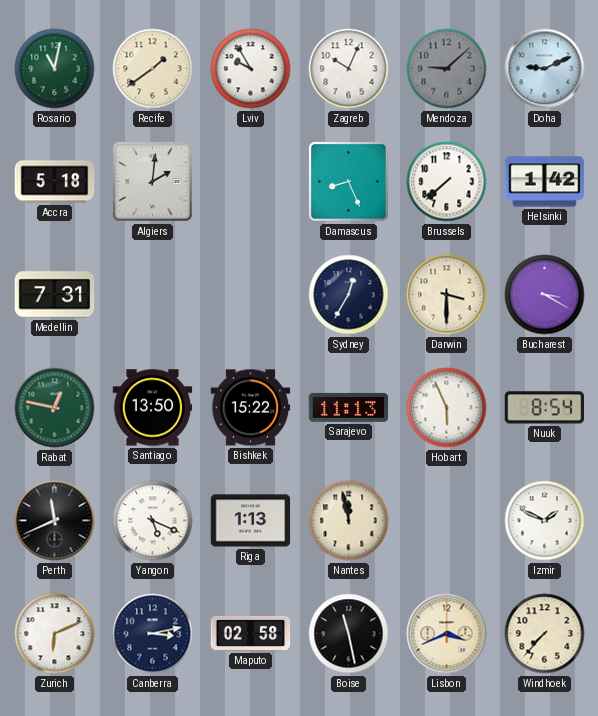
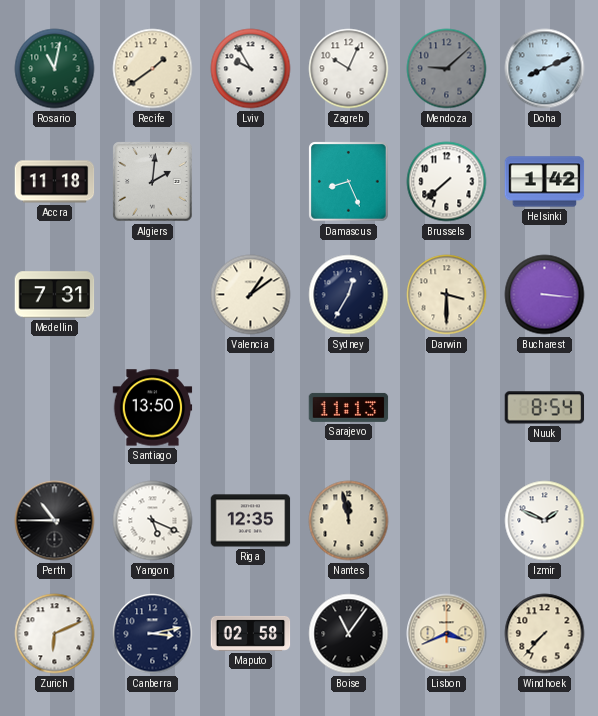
Doha: 9:11 -> 8:11
Accra: 5:18 -> 11:18
Valencia: none -> 1:09
Bucharest: 3:20 -> 3:16
Rabat: 12:47 -> none
Bishkek: 15:22 -> none
Hobart: 5:56 -> none
Perth: 11:41 -> 10:45
Riga: 1:13 -> 12:35
Boise: 11:28 -> 11:06
